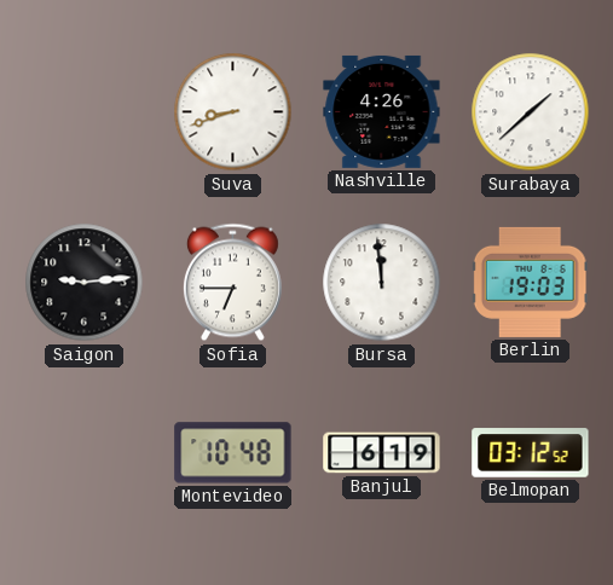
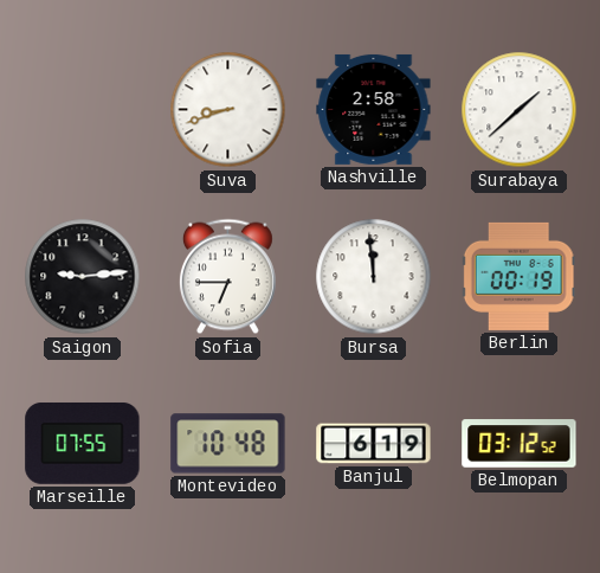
Nashville: 4:26 -> 2:58
Berlin: 19:03 -> 00:19
Marseille: none -> 07:55
